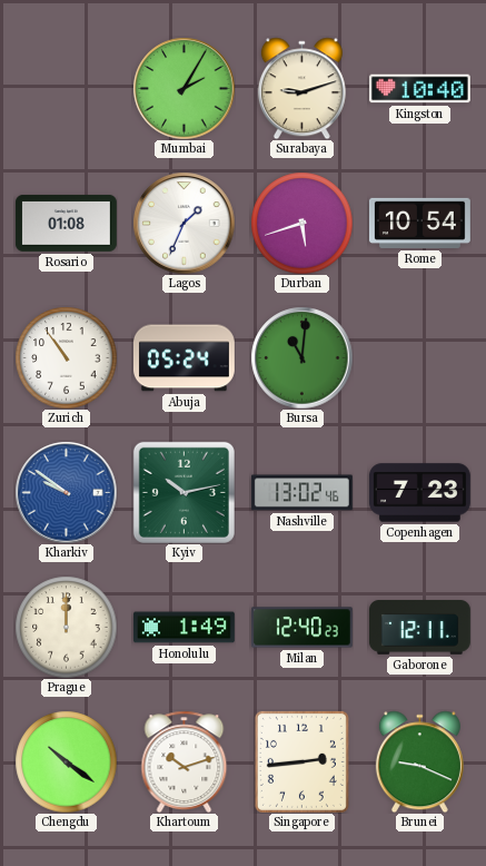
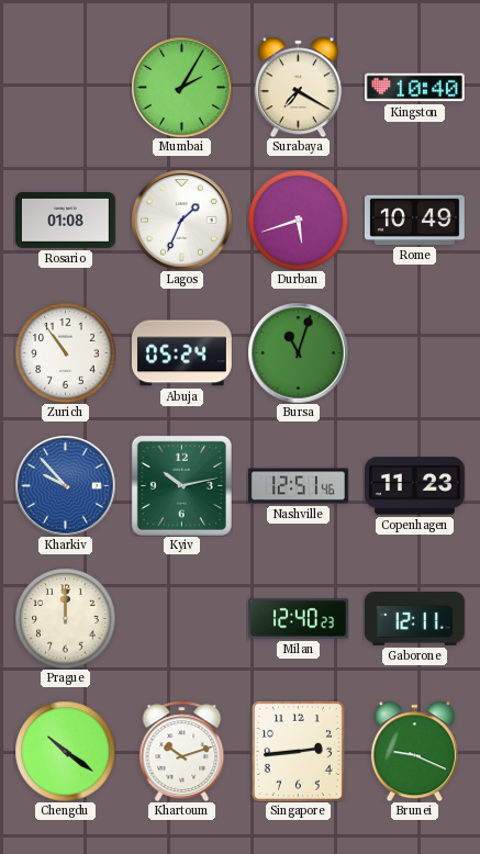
Surabaya: 9:12 -> 7:20
Rome: 10:54 -> 10:49
Bursa: 11:01 -> 11:03
Kharkiv: 9:51 -> 9:53
Nashville: 13:02 -> 12:51
Copenhagen: 7:23 -> 11:23
Honolulu: 1:49 -> none
